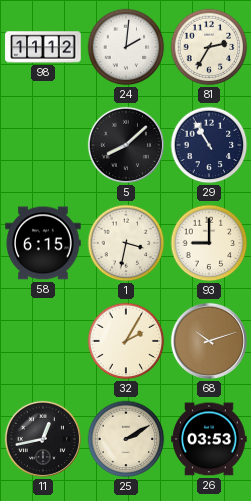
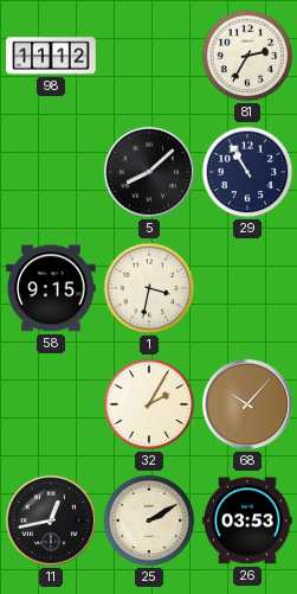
24: 2:01 -> none
58: 6:15 -> 9:15
93: 9:00 -> none
68: 10:12 -> 10:07
